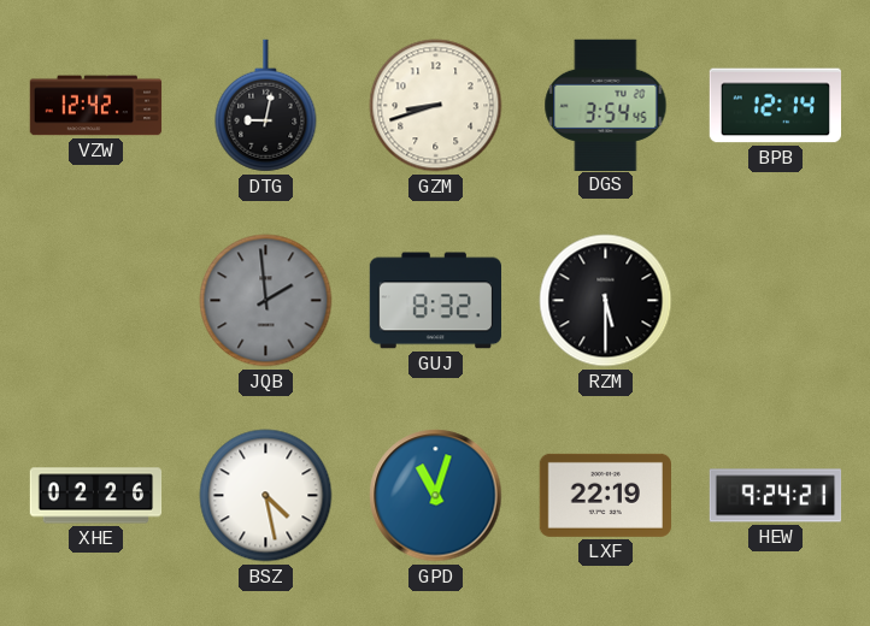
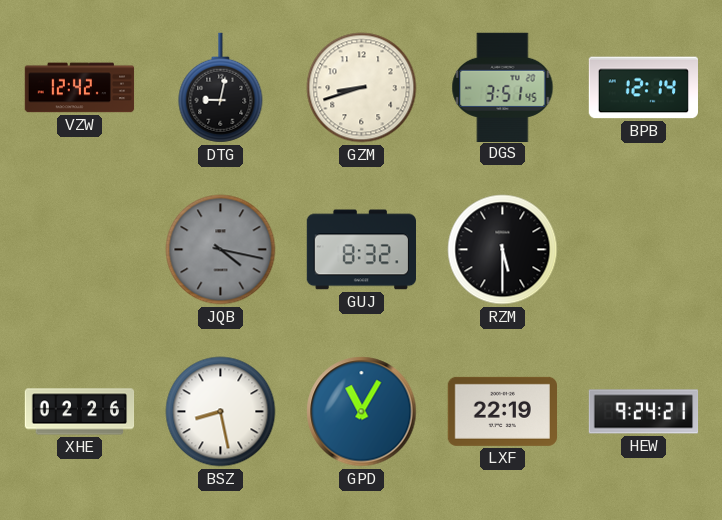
DGS: 3:54 -> 3:51
JQB: 1:59 -> 4:17
BSZ: 4:28 -> 8:28
GPD: 11:03 -> 11:05
